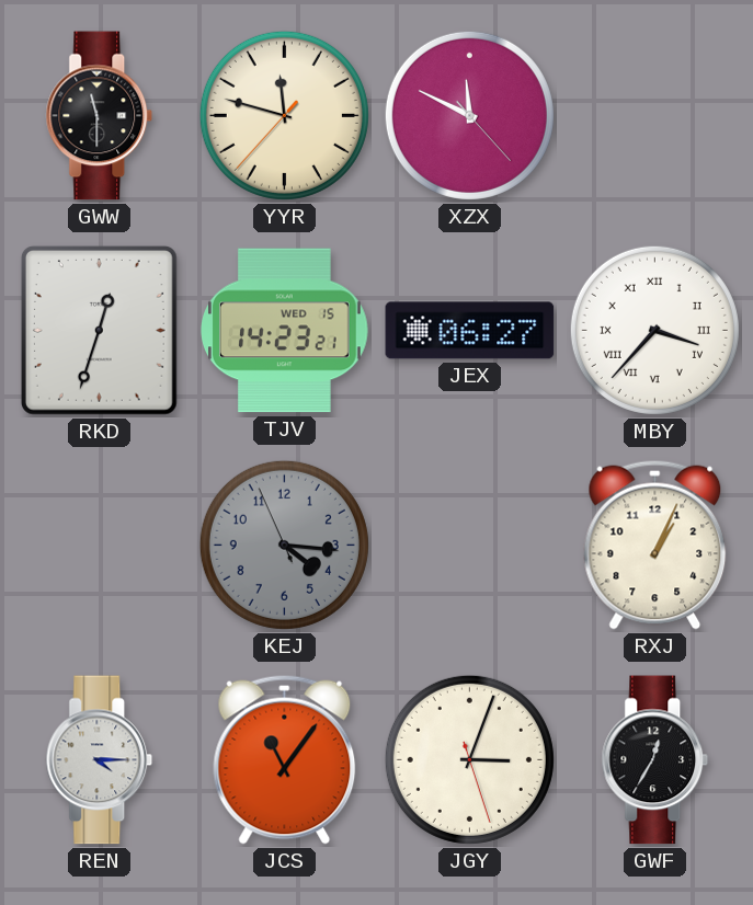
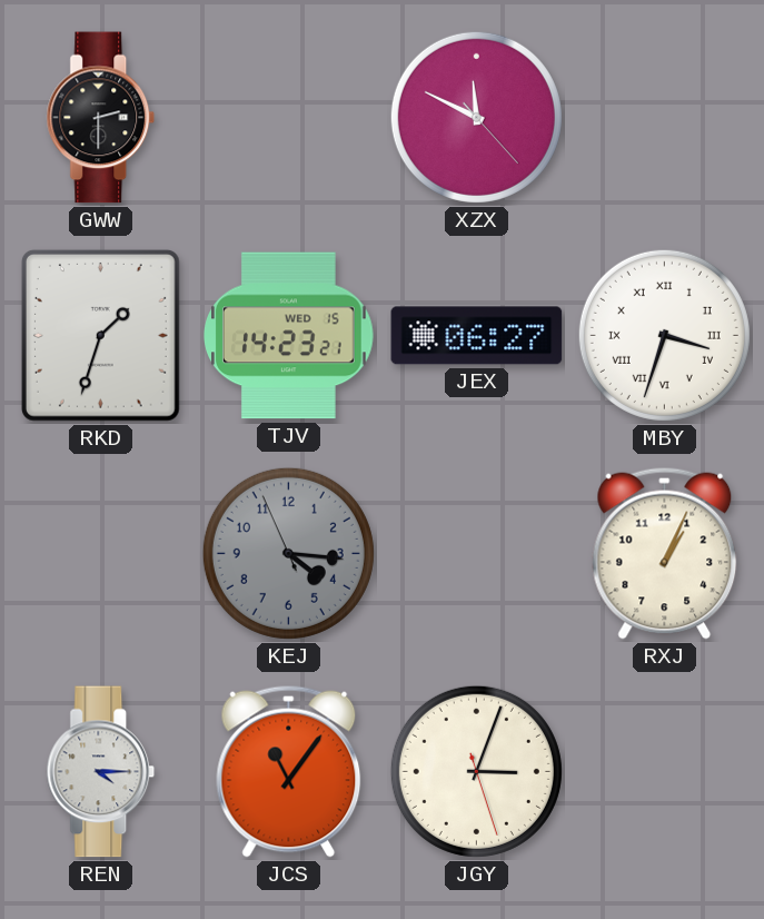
GWW: 11:30 -> 2:30
YYR: 11:47 -> none
RKD: 12:33 -> 1:33
MBY: 3:37 -> 3:33
GWF: 12:35 -> none
